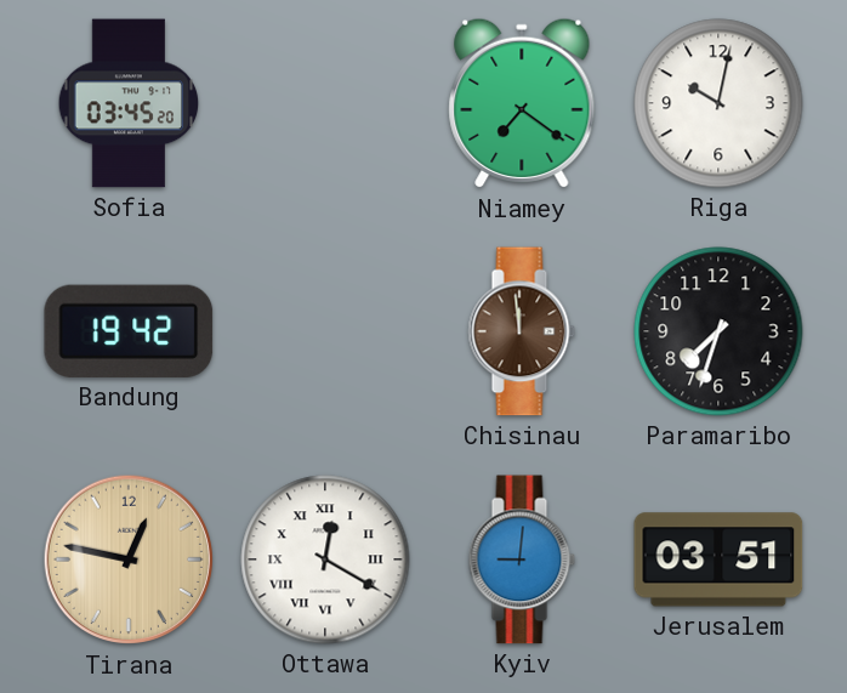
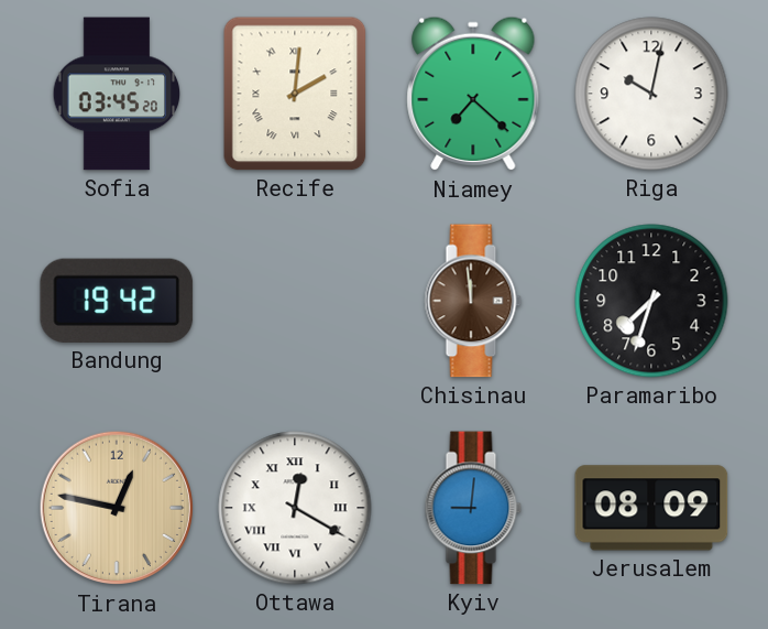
Recife: none -> 2:01
Niamey: 7:21 -> 7:22
Jerusalem: 03:51 -> 08:09
